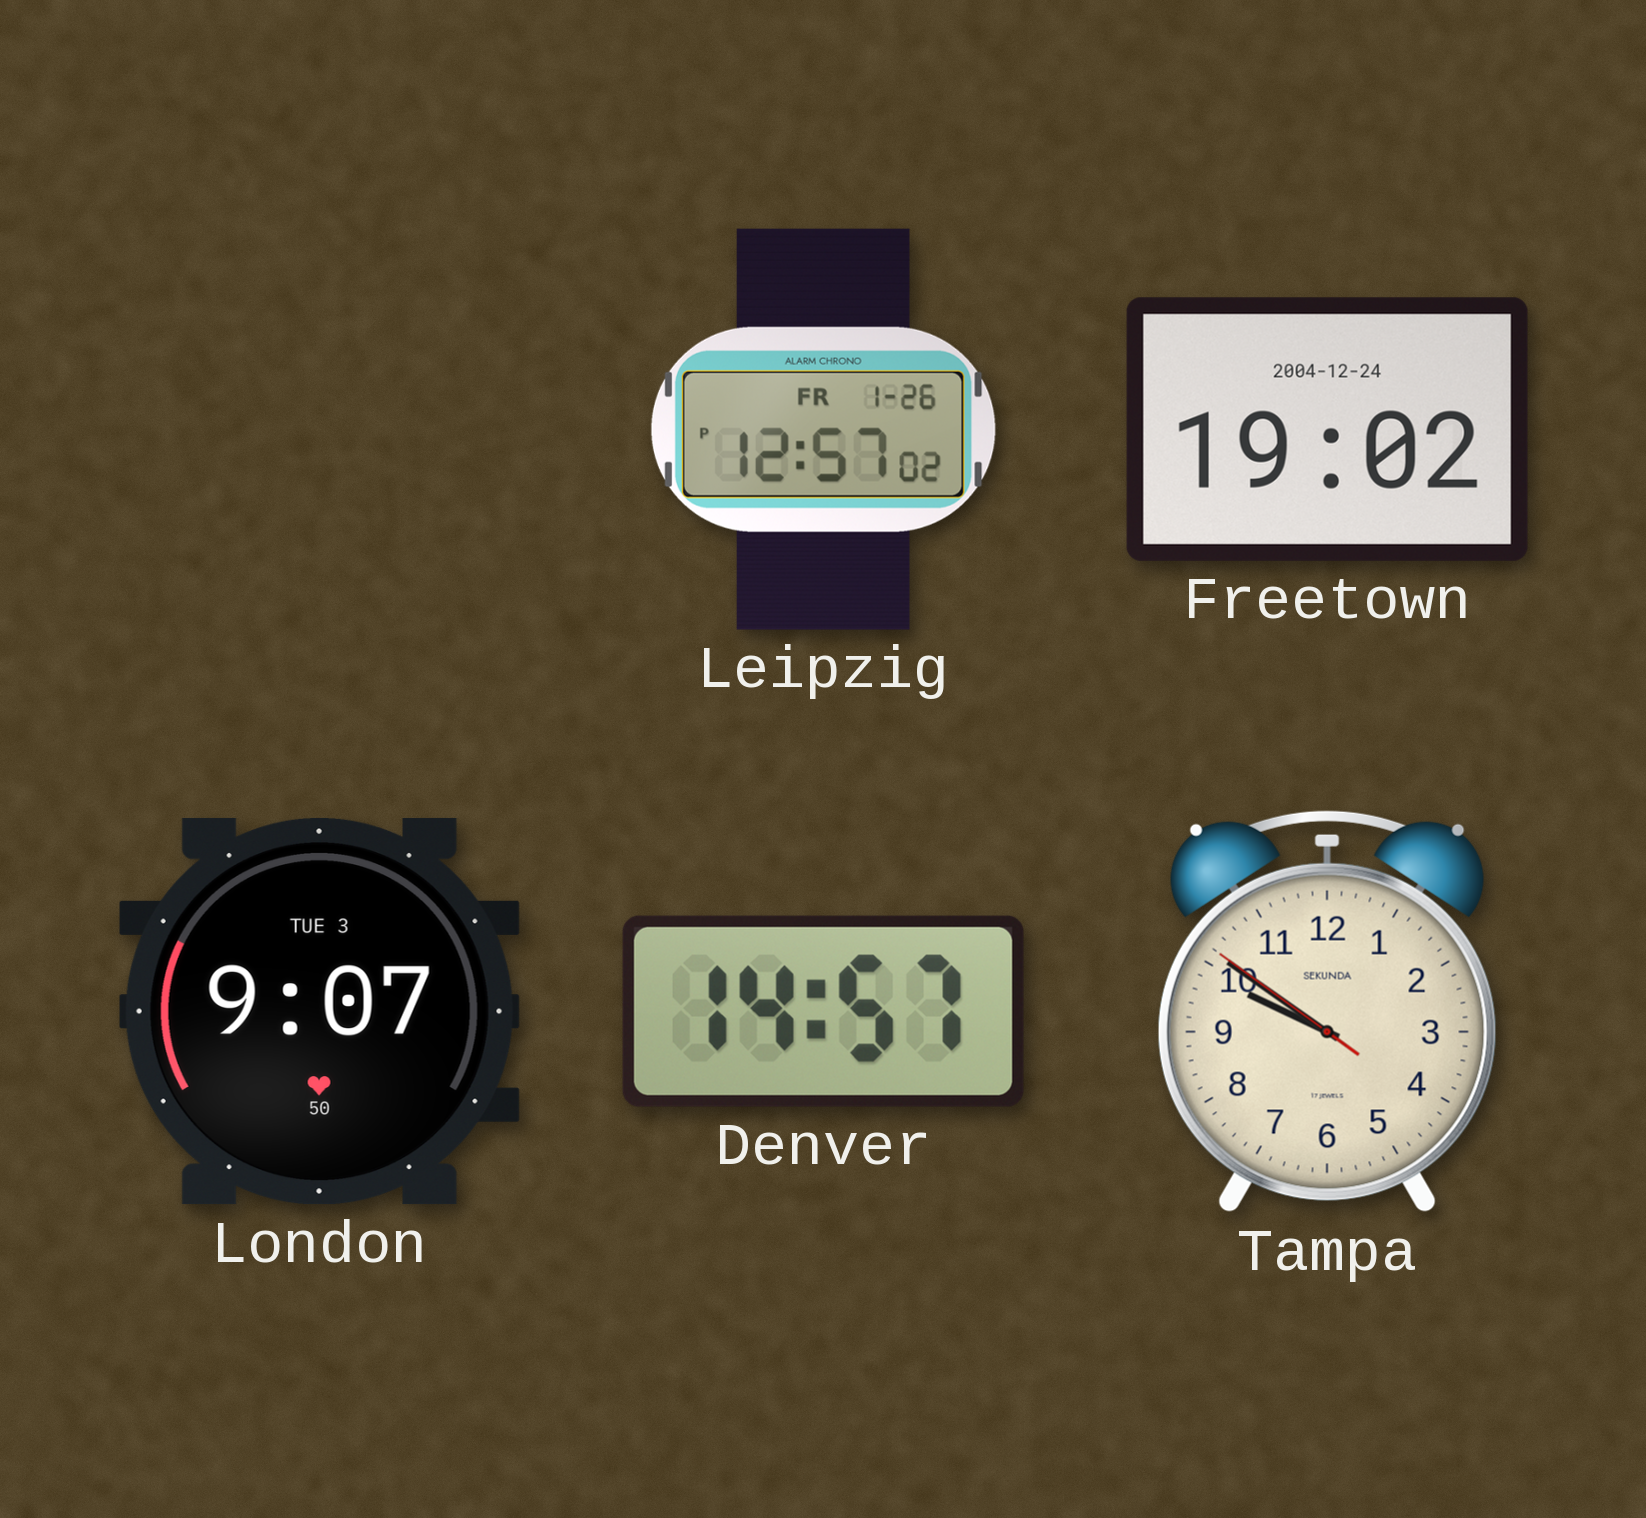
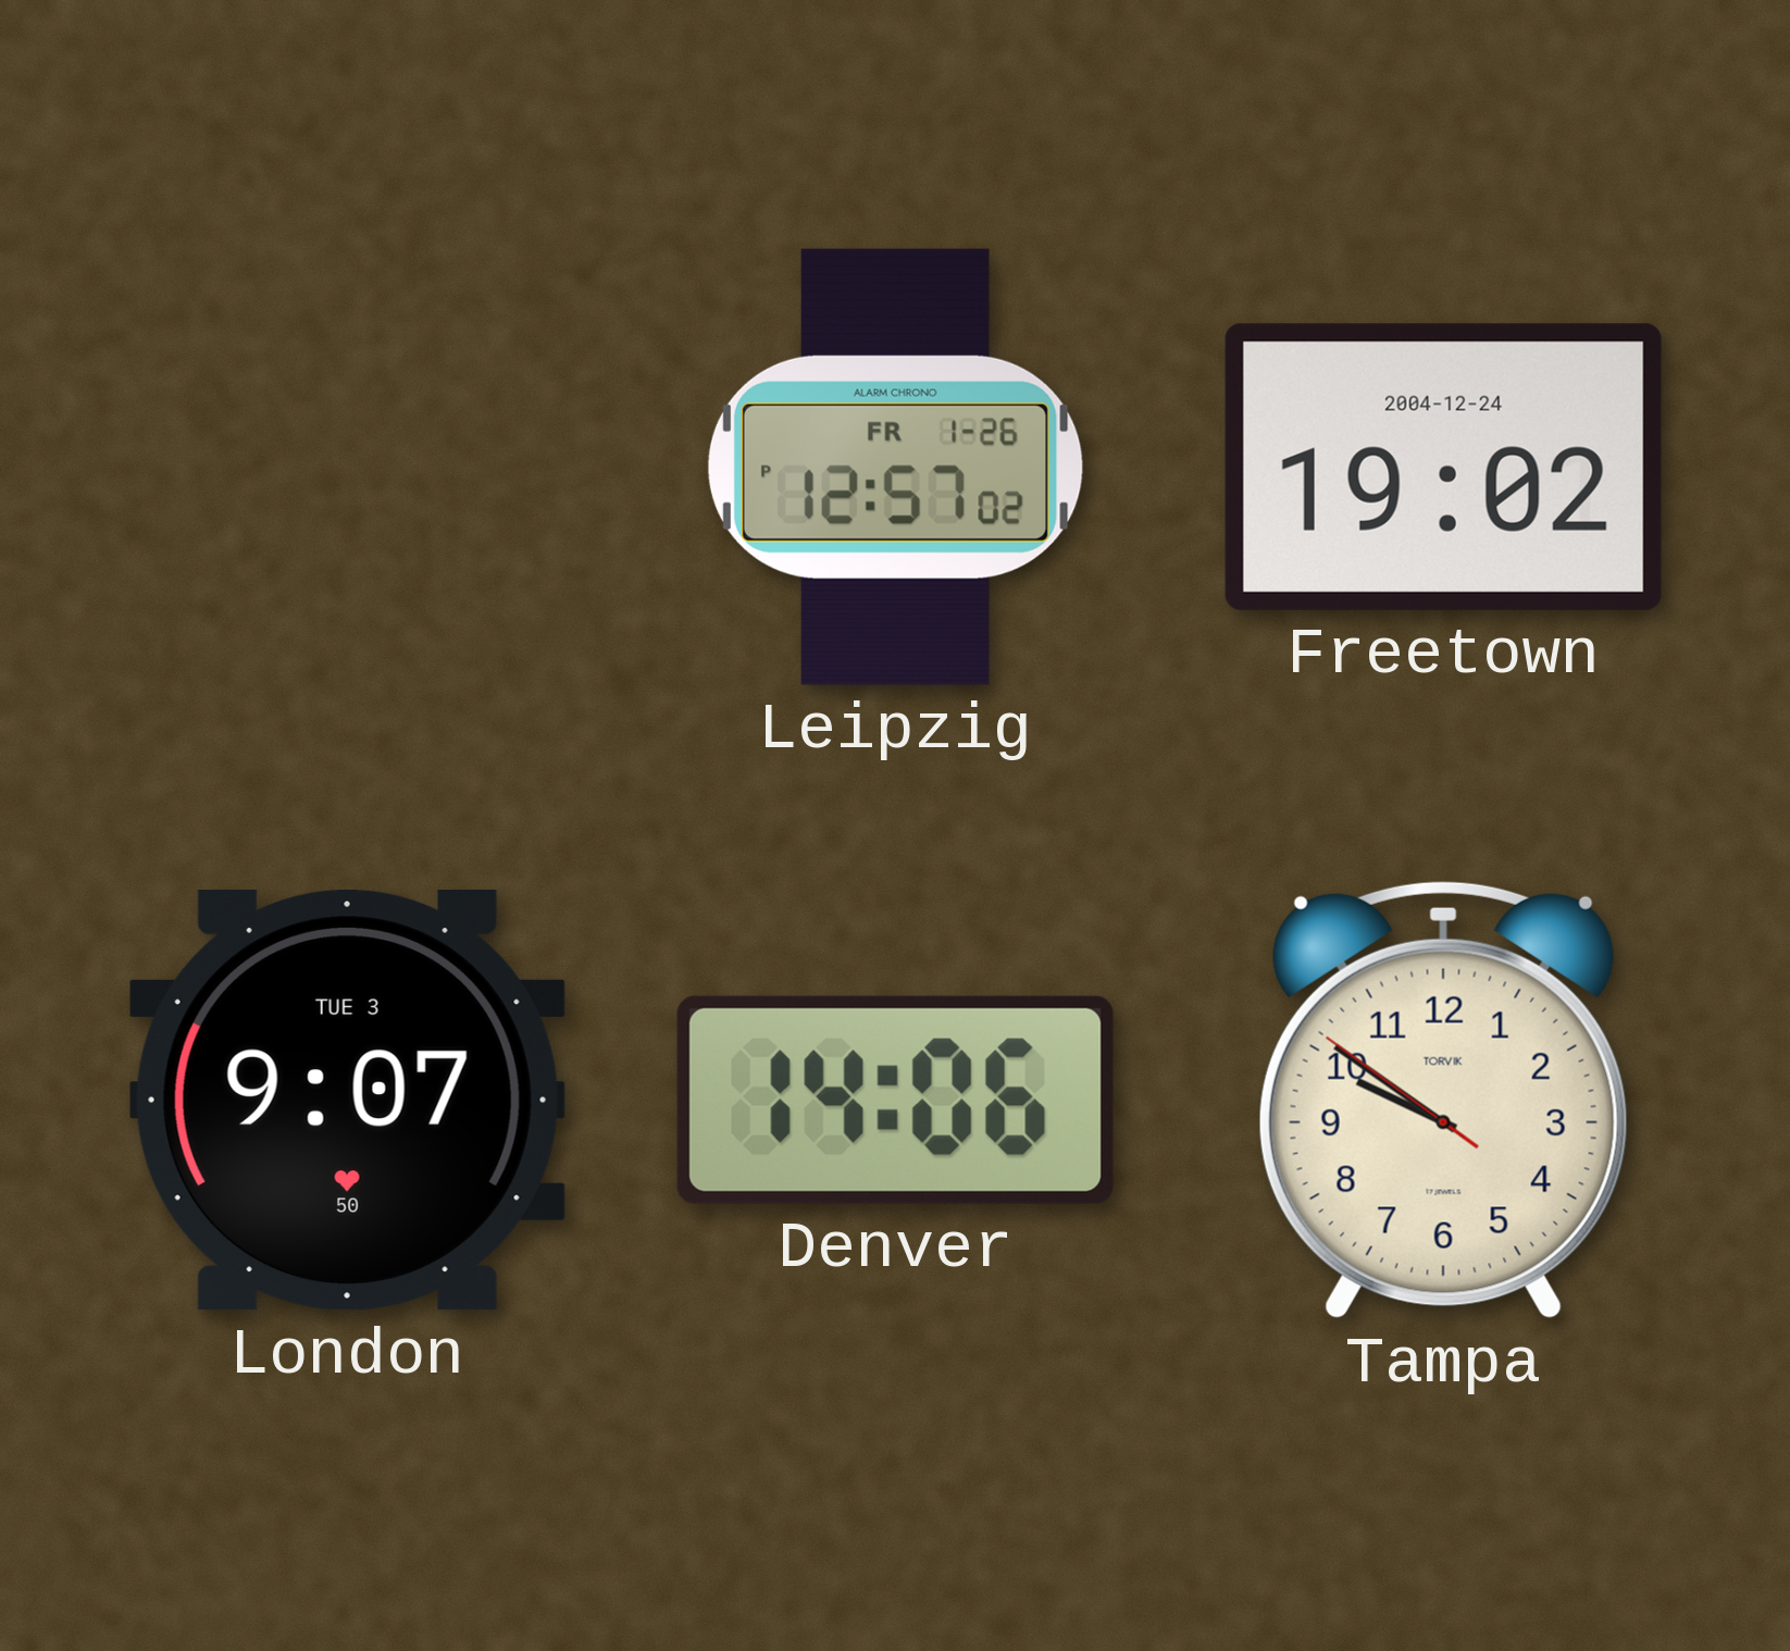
Denver: 14:57 -> 14:06
Tampa brand: SEKUNDA -> TORVIK
